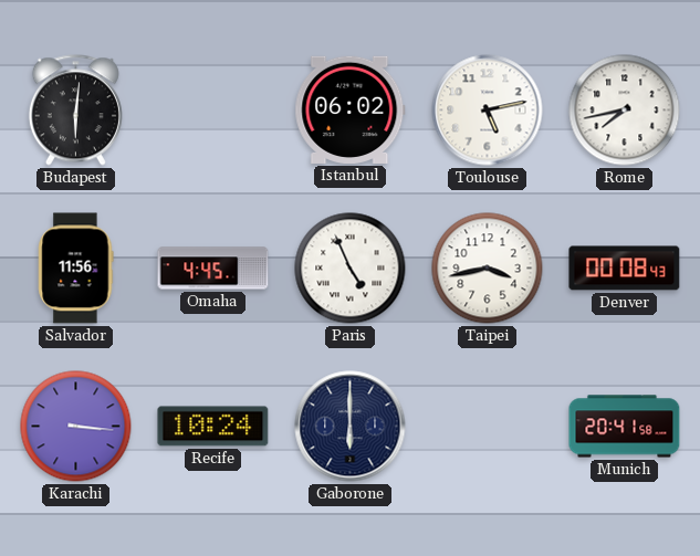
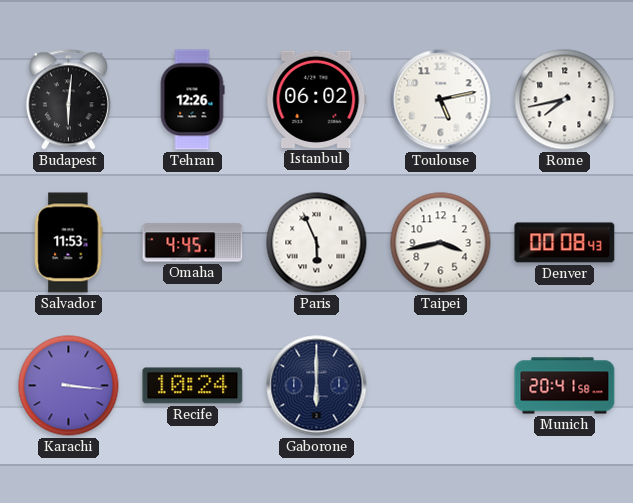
Tehran: none -> 12:26
Salvador: 11:56 -> 11:53
Paris: 4:56 -> 5:56
